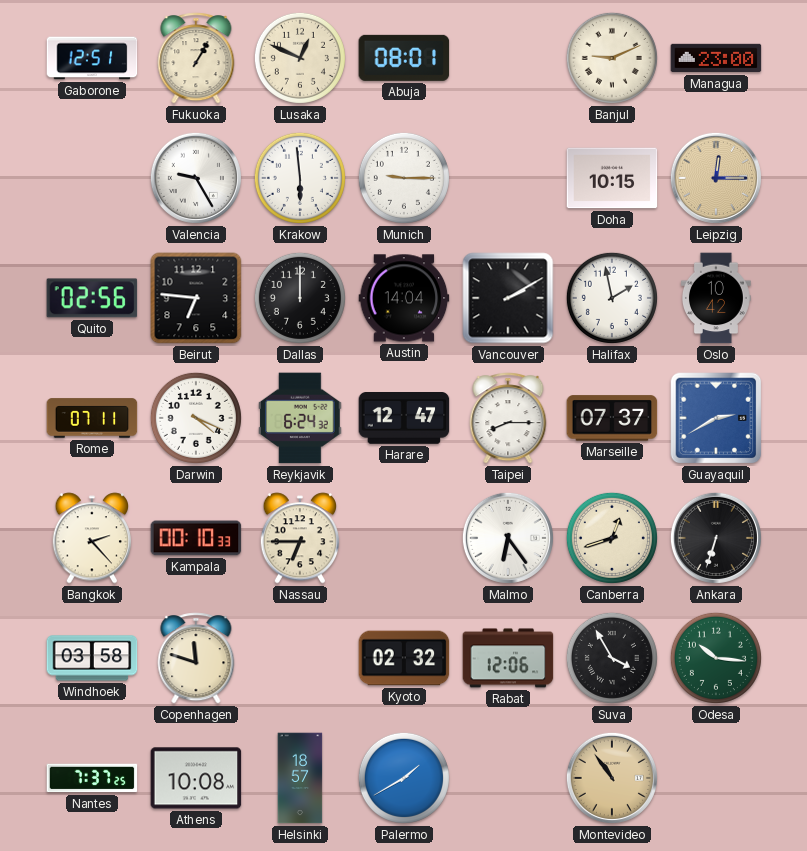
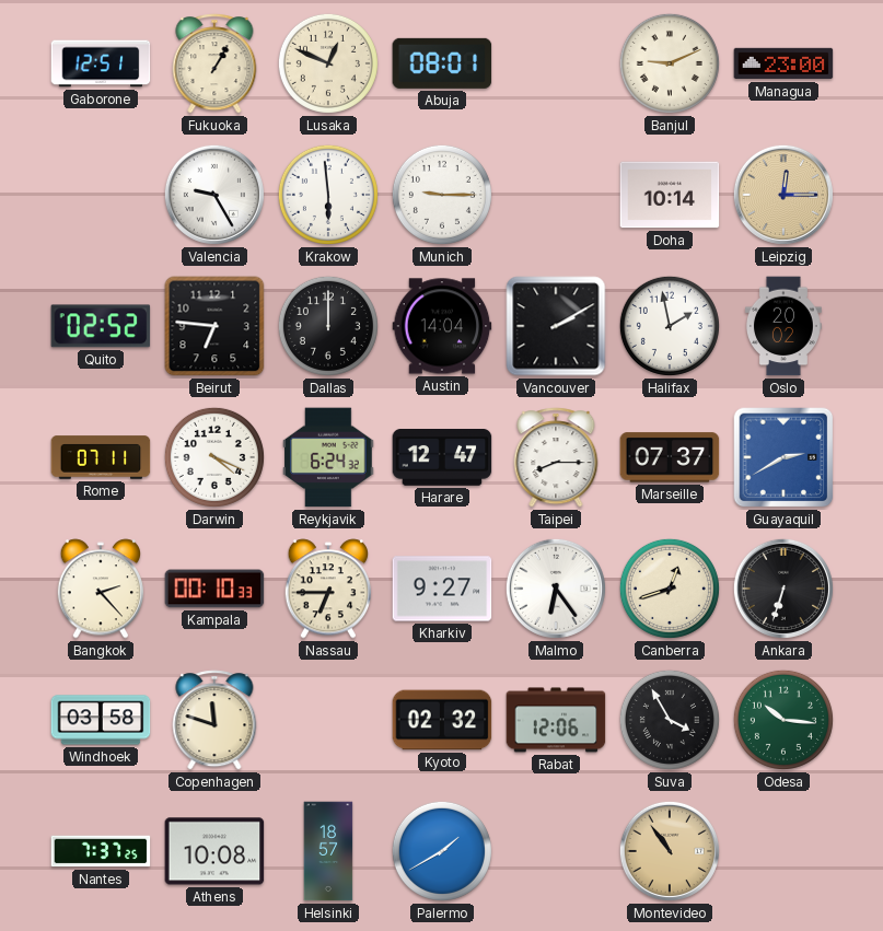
Doha: 10:15 -> 10:14
Quito: 02:56 -> 02:52
Oslo: 10:42 -> 20:02
Kharkiv: none -> 9:27
